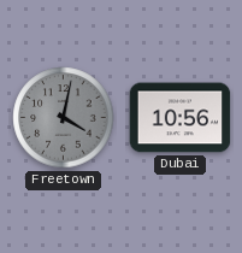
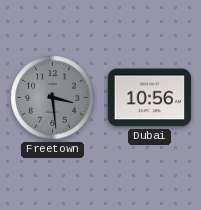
Freetown: 4:02 -> 3:29
